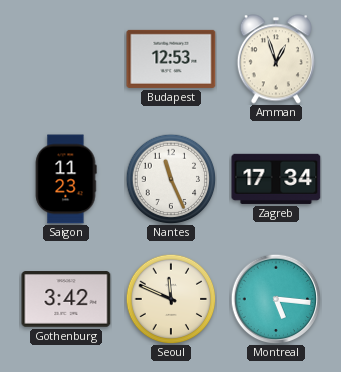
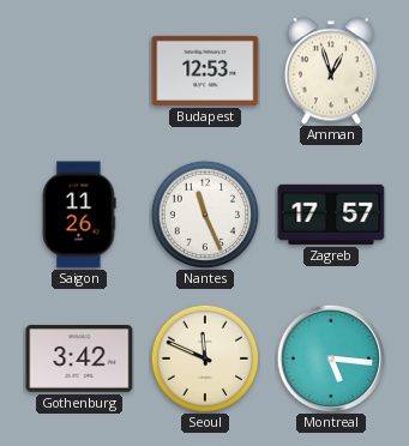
Saigon: 11:23 -> 11:26
Zagreb: 17:34 -> 17:57
